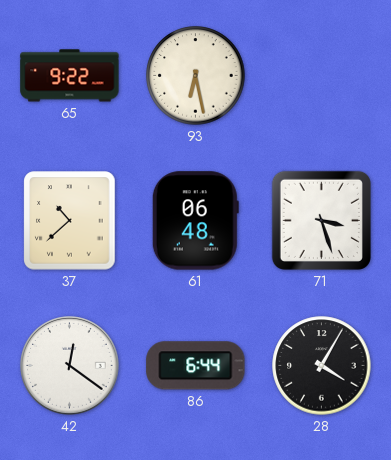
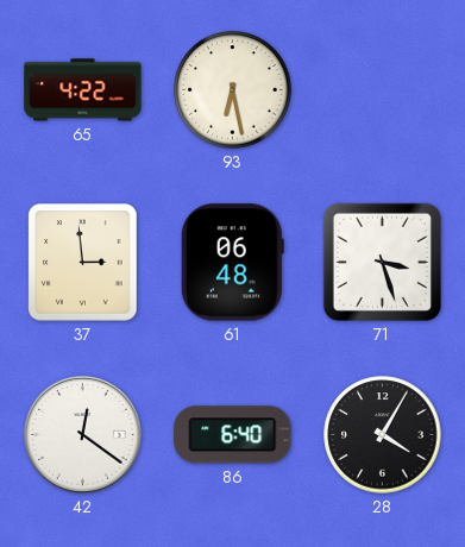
65: 9:22 -> 4:22
37: 10:38 -> 2:59
86: 6:44 -> 6:40
